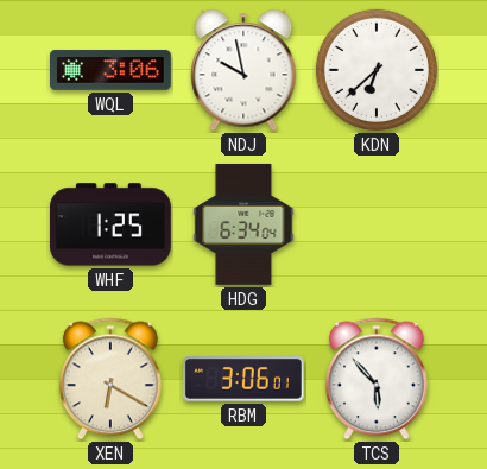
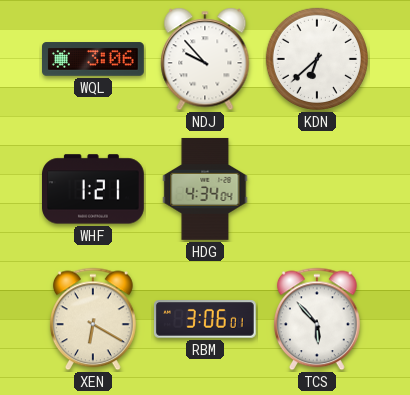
NDJ: 9:58 -> 9:53
WHF: 1:25 -> 1:21
HDG: 6:34 -> 4:34
